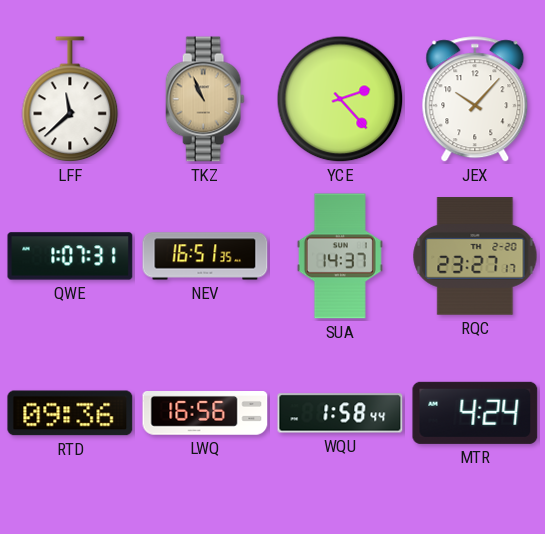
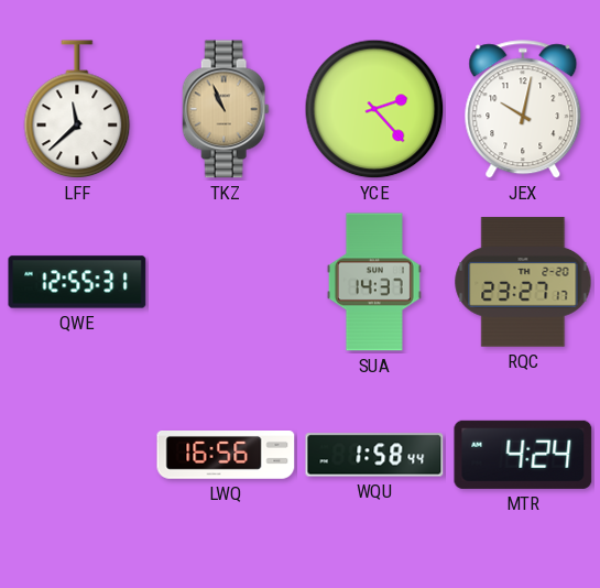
JEX: 10:07 -> 10:02
QWE: 1:07 -> 12:55
NEV: 16:51 -> none
RTD: 09:36 -> none
